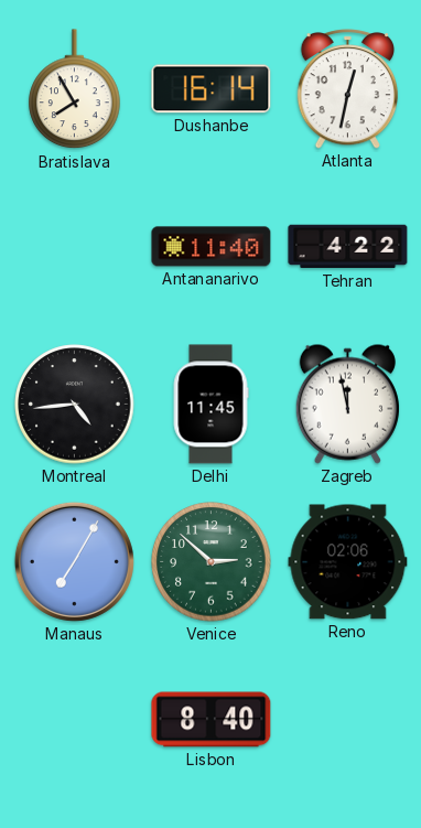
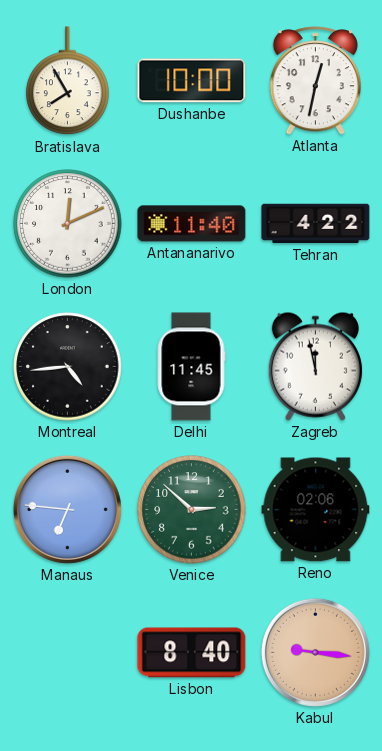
Dushanbe: 16:14 -> 10:00
London: none -> 12:11
Manaus: 7:05 -> 6:46
Kabul: none -> 9:16
